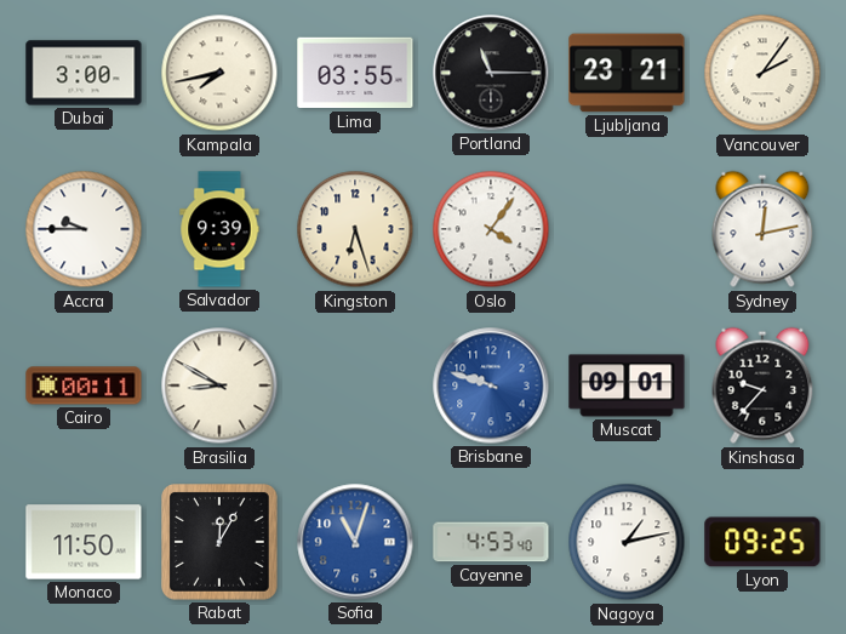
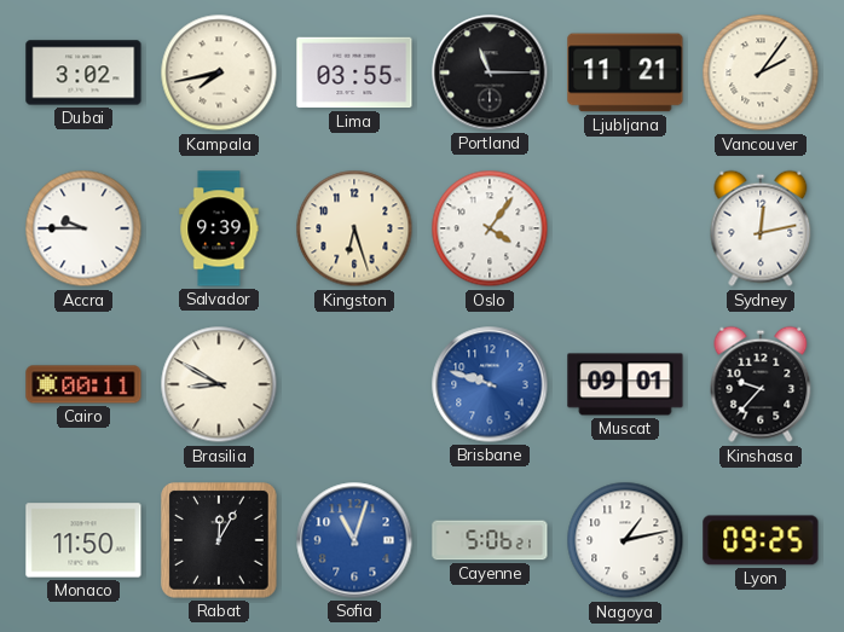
Dubai: 3:00 -> 3:02
Ljubljana: 23:21 -> 11:21
Cayenne: 4:53 -> 5:06
